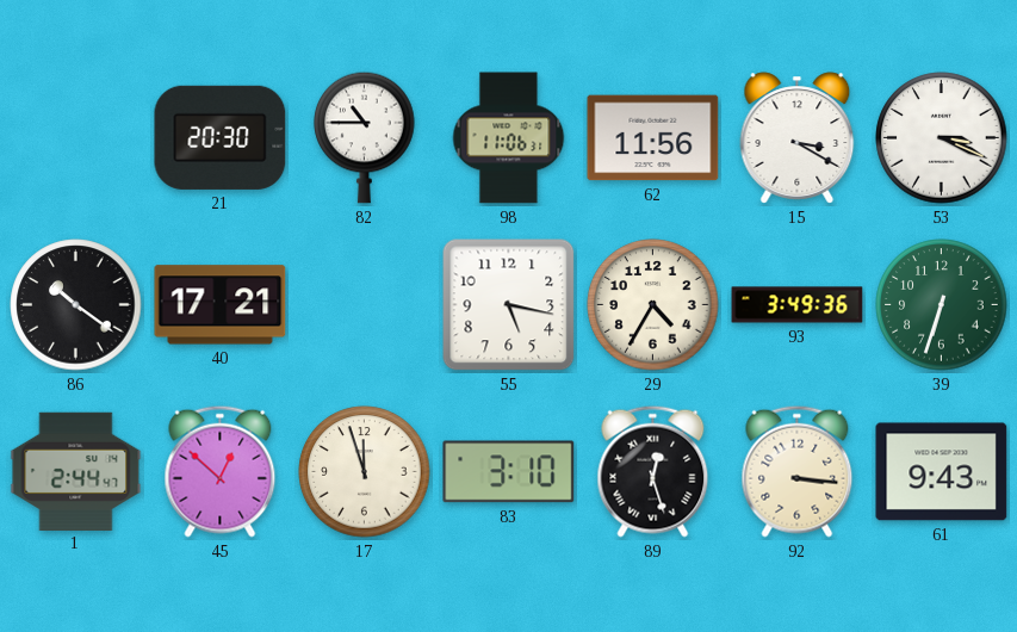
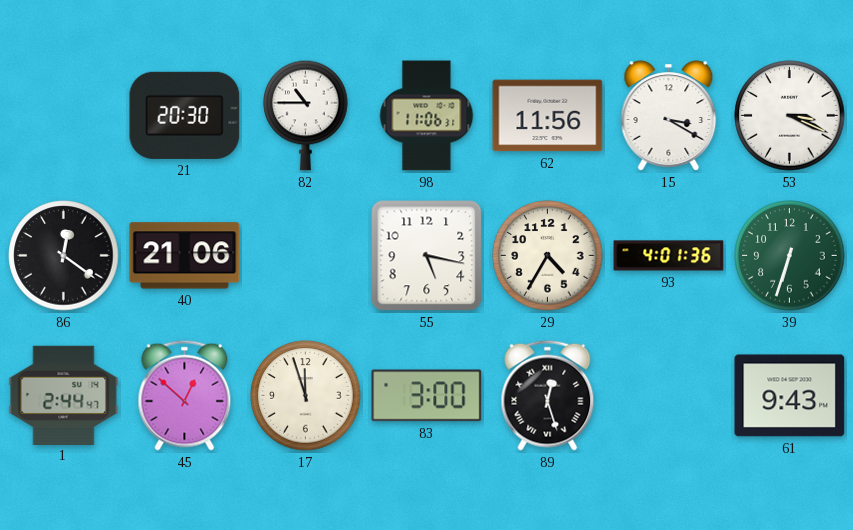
86: 10:21 -> 12:21
40: 17:21 -> 21:06
93: 3:49 -> 4:01
83: 3:10 -> 3:00
92: 3:16 -> none
